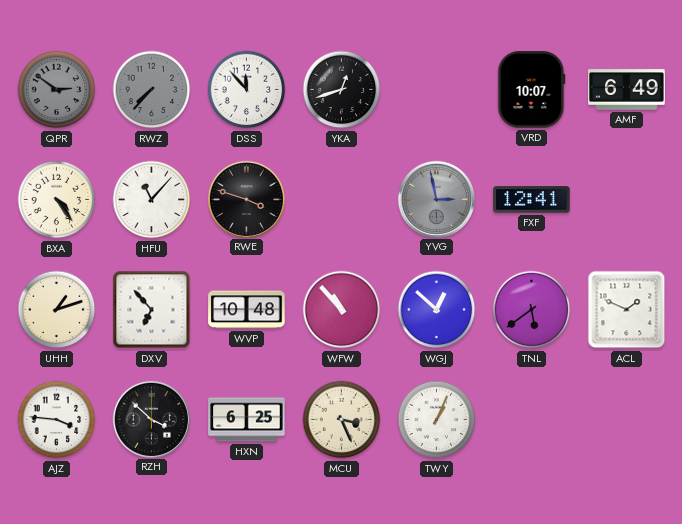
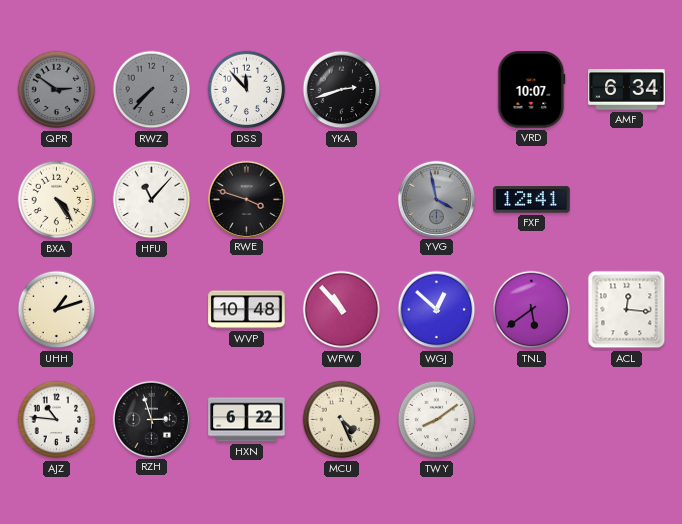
YKA: 12:42 -> 2:42
AMF: 6:49 -> 6:34
YVG: 2:58 -> 3:58
DXV: 6:53 -> none
ACL: 1:49 -> 12:16
AJZ: 3:46 -> 10:46
RZH: 3:52 -> 2:57
HXN: 6:25 -> 6:22
MCU: 3:26 -> 4:26
TWY: 1:04 -> 8:09
